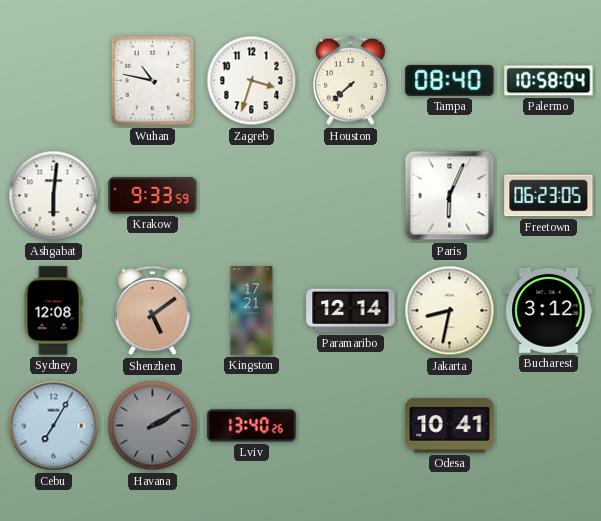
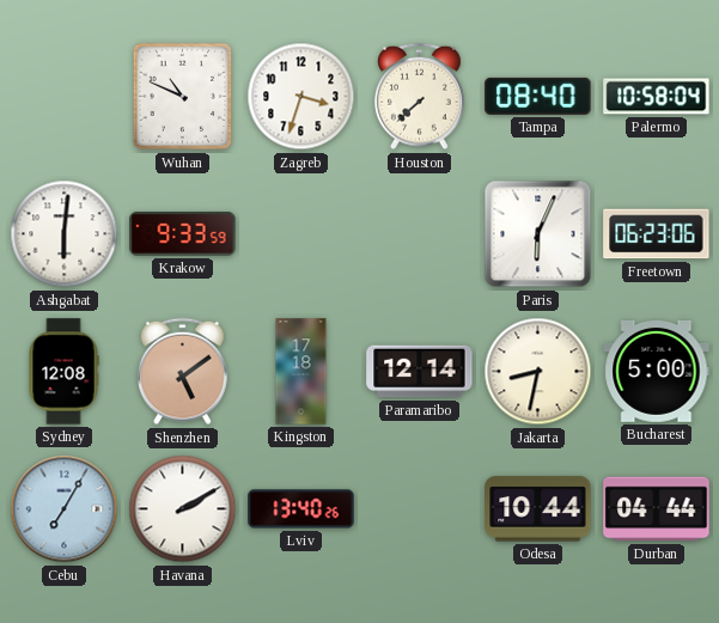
Wuhan: 10:47 -> 10:49
Freetown: 06:23:05 -> 06:23:06
Kingston: 17:21 -> 17:18
Bucharest: 3:12 -> 5:00
Havana dial: grey -> white
Odesa: 10:41 -> 10:44
Durban: none -> 04:44
